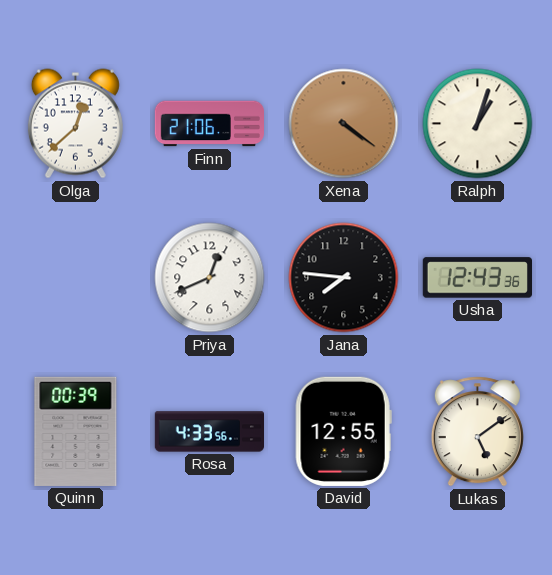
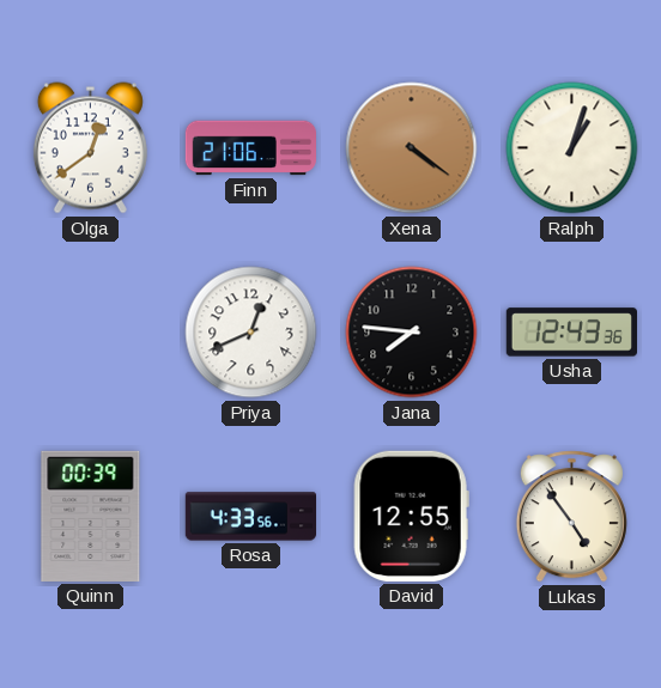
Olga: 12:38 -> 12:39
Lukas: 5:09 -> 4:54
